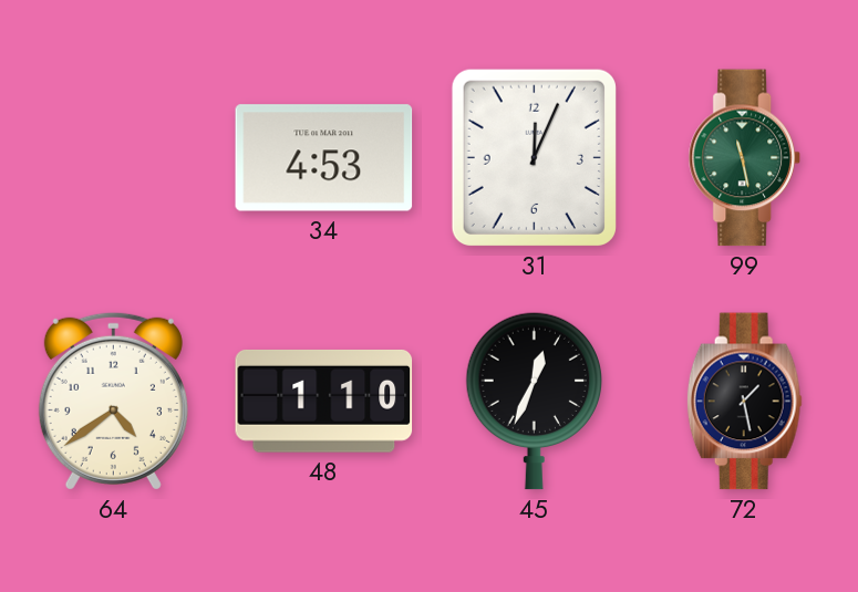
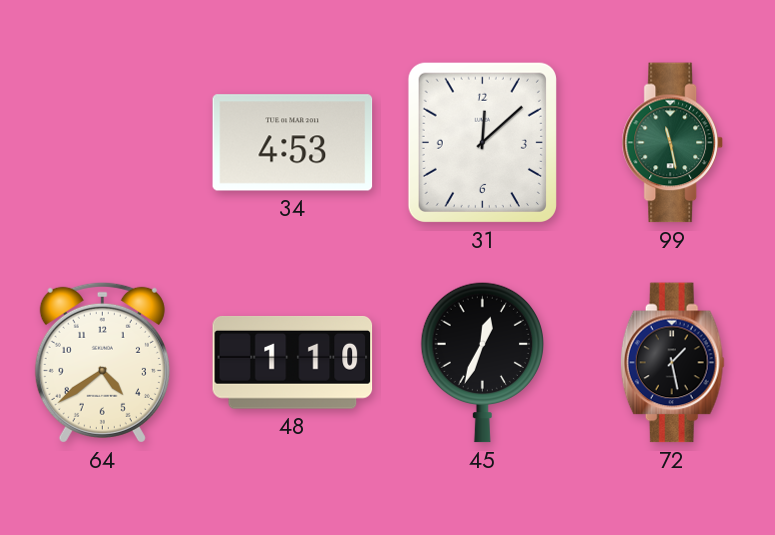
31: 12:04 -> 12:08
